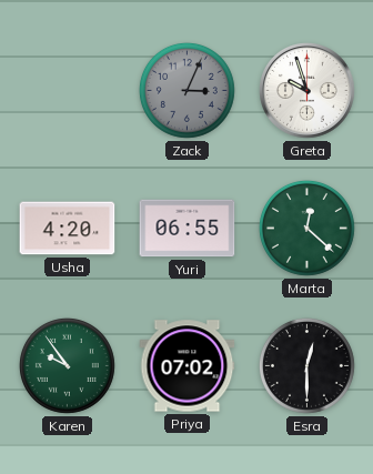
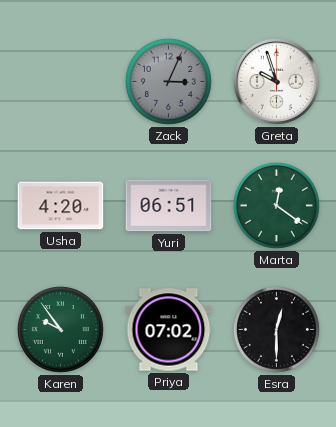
Yuri: 06:55 -> 06:51
Marta: 12:22 -> 12:21
